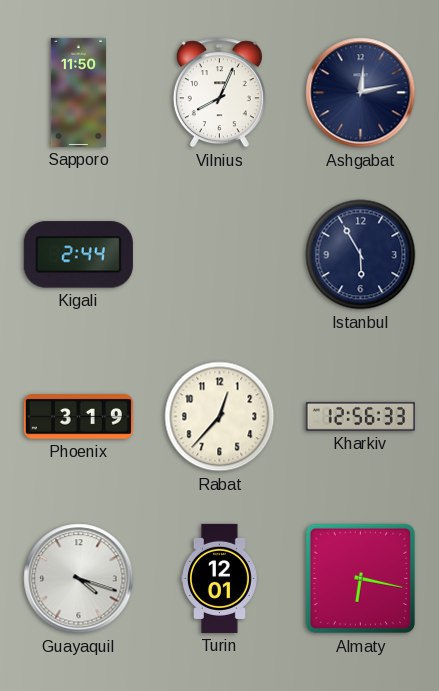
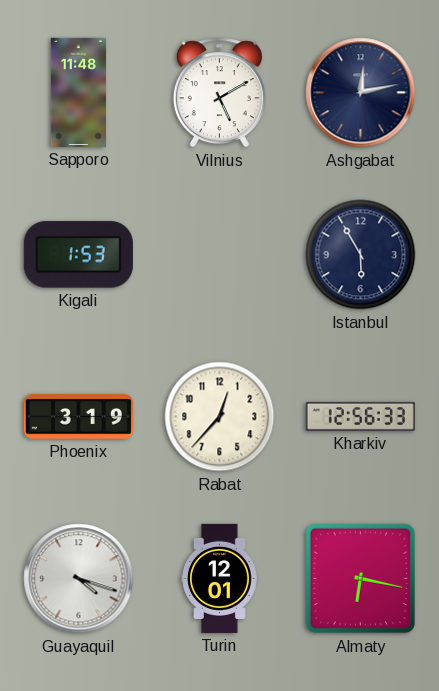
Sapporo: 11:50 -> 11:48
Vilnius: 8:04 -> 5:10
Kigali: 2:44 -> 1:53
